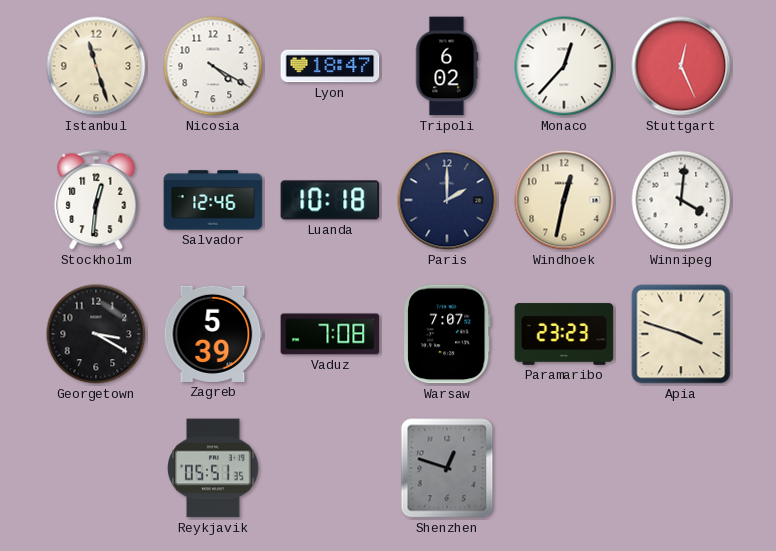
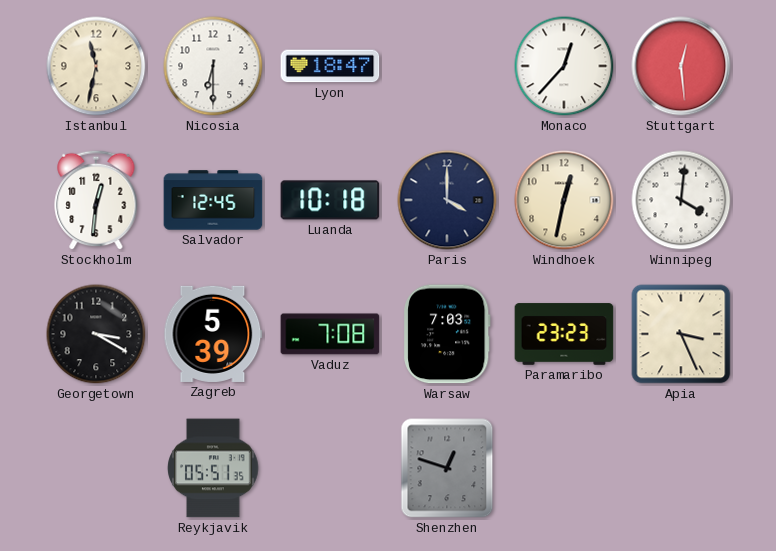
Istanbul: 11:27 -> 11:32
Nicosia: 4:20 -> 6:30
Tripoli: 6:02 -> none
Stuttgart: 12:26 -> 12:29
Salvador: 12:46 -> 12:45
Paris: 2:00 -> 4:00
Warsaw: 7:07 -> 7:03
Apia: 3:48 -> 3:26
